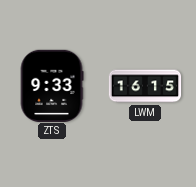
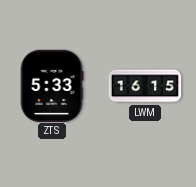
ZTS: 9:33 -> 5:33
